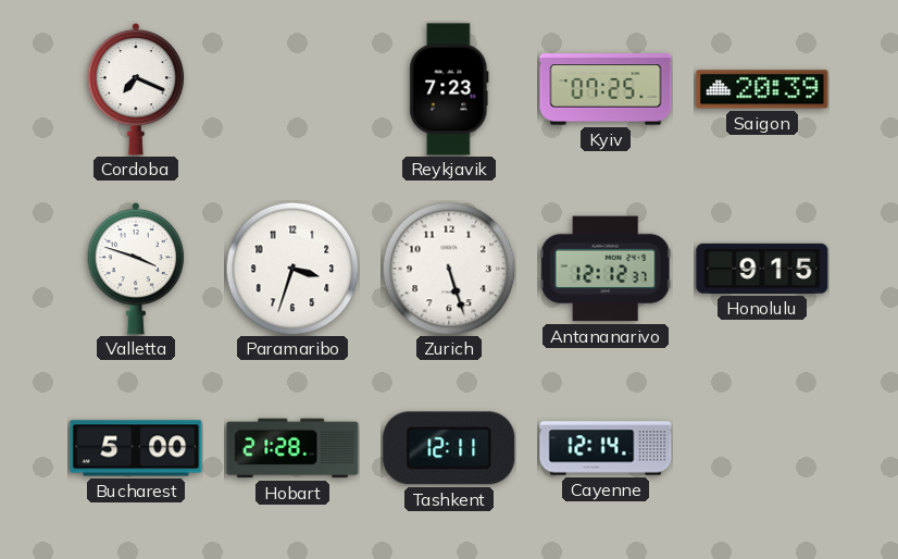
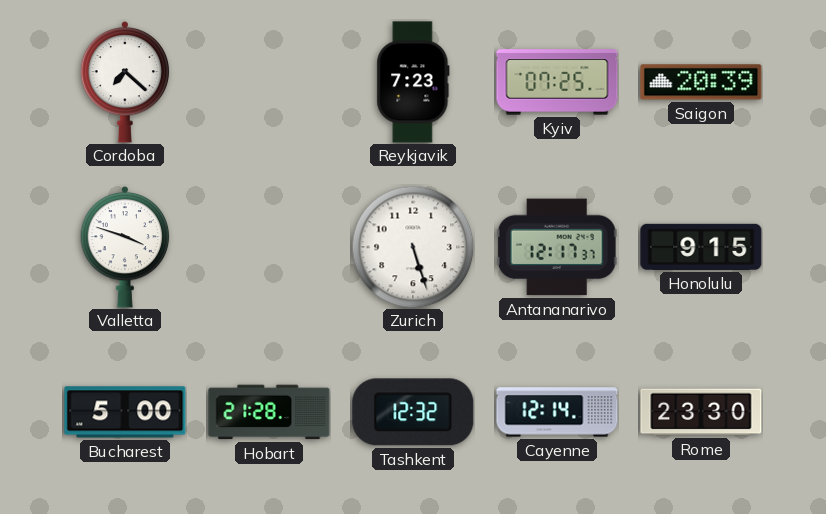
Cordoba: 7:19 -> 7:22
Paramaribo: 3:33 -> none
Antananarivo: 12:12 -> 12:17
Tashkent: 12:11 -> 12:32
Rome: none -> 23:30
